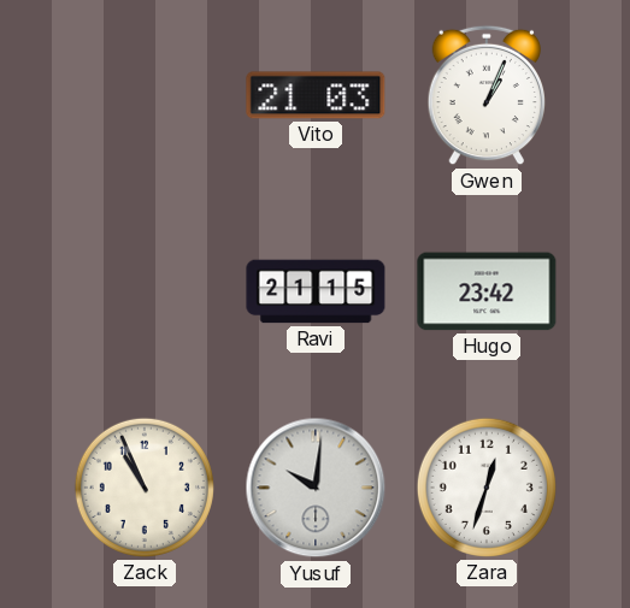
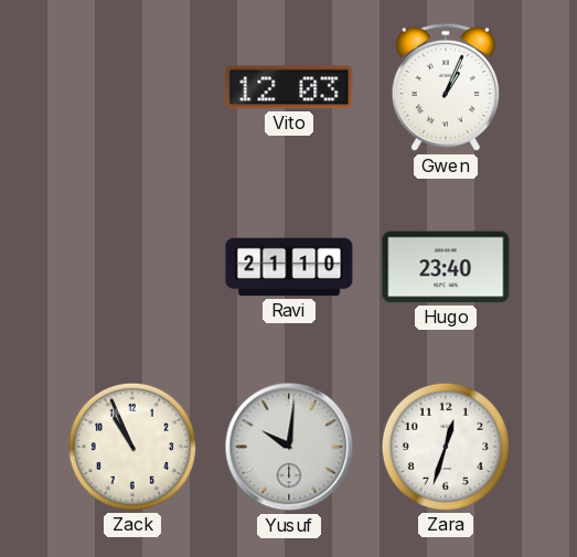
Vito: 21:03 -> 12:03
Ravi: 21:15 -> 21:10
Hugo: 23:42 -> 23:40
